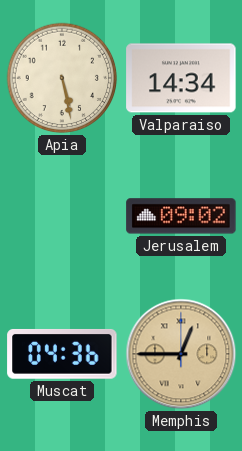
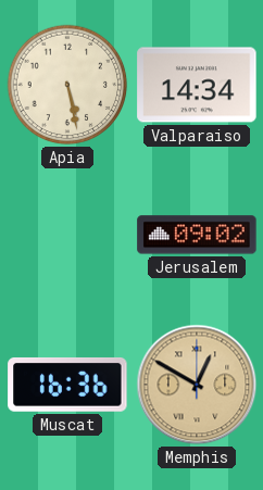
Muscat: 04:36 -> 16:36
Memphis: 12:45 -> 12:50
